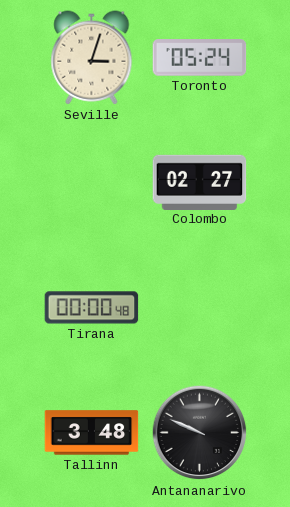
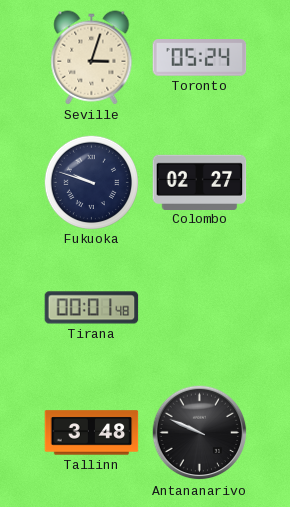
Fukuoka: none -> 9:48
Tirana: 00:00 -> 00:01
